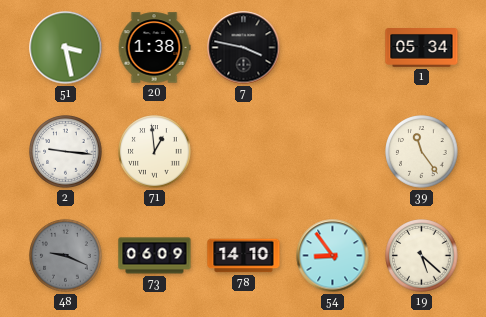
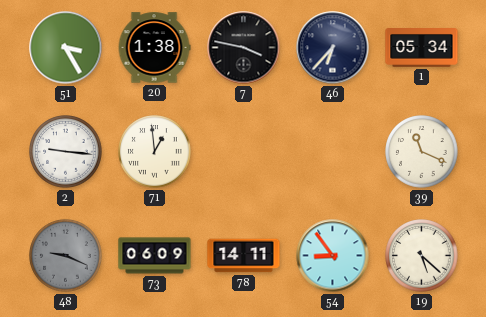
51: 3:28 -> 3:25
46: none -> 6:37
39: 11:24 -> 11:19
78: 14:10 -> 14:11
